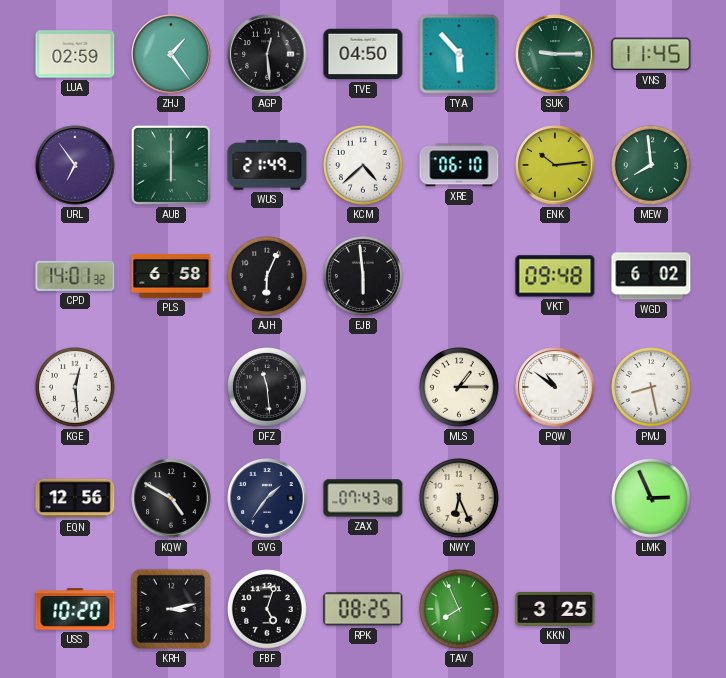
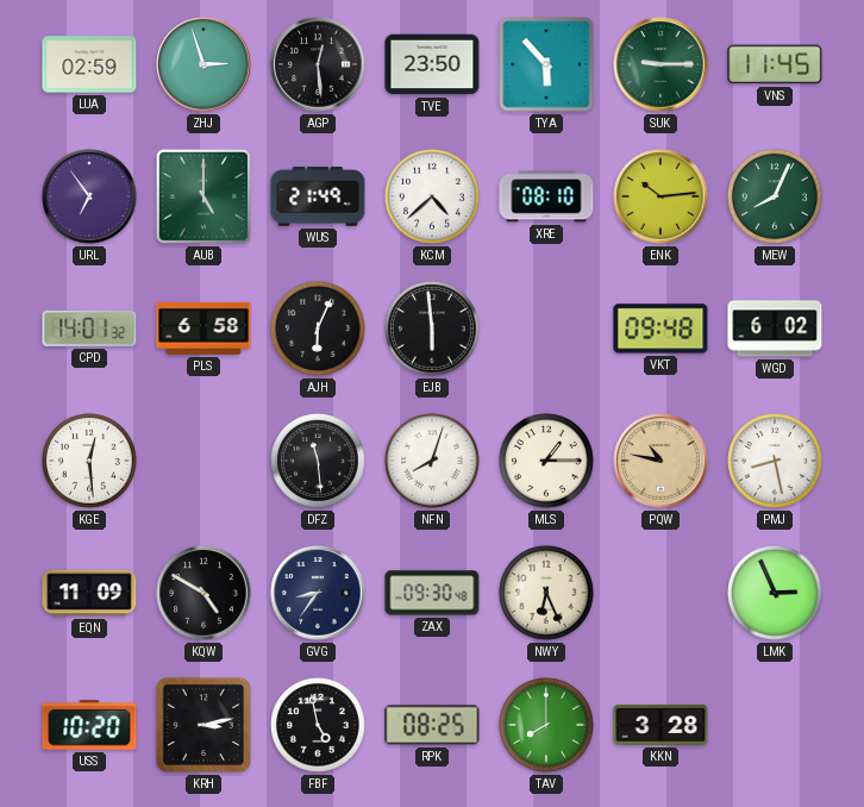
ZHJ: 1:24 -> 2:57
TVE: 04:50 -> 23:50
AUB: 6:00 -> 5:00
XRE: 06:10 -> 08:10
MEW: 7:59 -> 8:04
NFN: none -> 8:03
PQW: 10:51 -> 10:47
PQW dial: white -> champagne
EQN: 12:56 -> 11:09
GVG: 1:36 -> 8:36
ZAX: 07:43 -> 09:30
FBF: 5:03 -> 4:58
TAV: 7:56 -> 8:00
KKN: 3:25 -> 3:28
